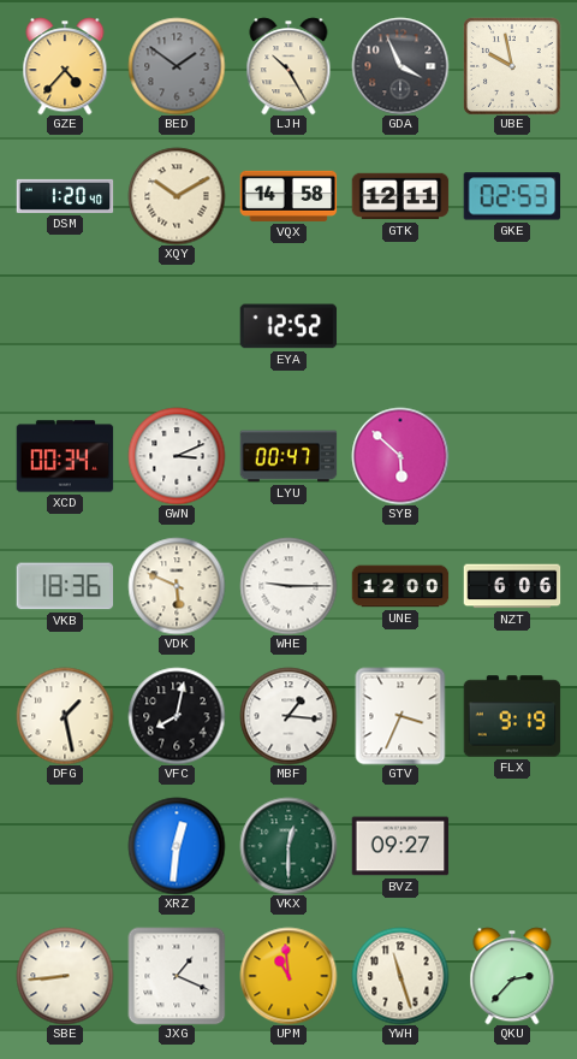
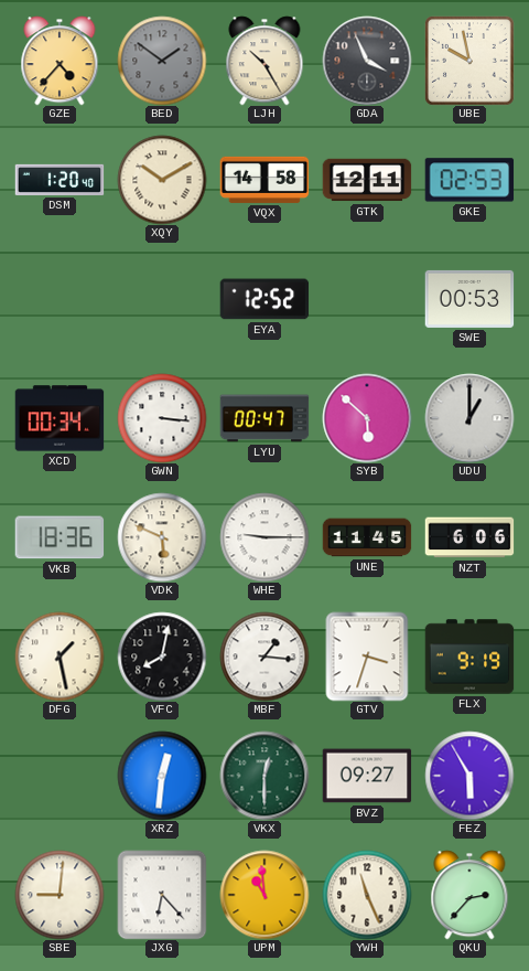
SWE: none -> 00:53
GWN: 3:11 -> 3:16
UDU: none -> 1:00
UNE: 12:00 -> 11:45
GTV: 3:34 -> 3:33
FEZ: none -> 5:55
SBE: 8:44 -> 9:01
JXG: 1:19 -> 6:23
YWH: 11:27 -> 11:26
